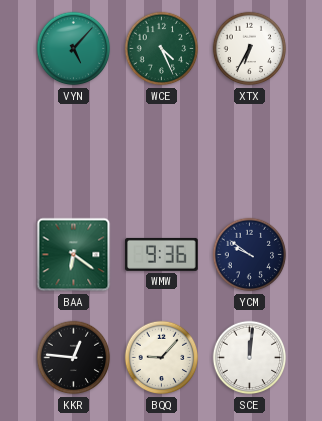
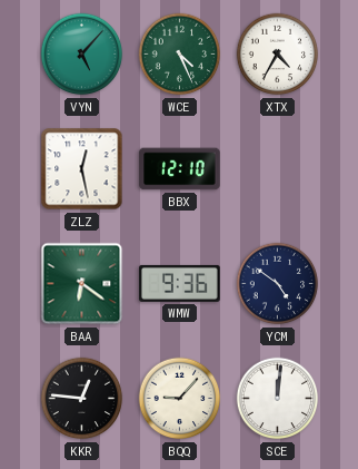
XTX: 6:35 -> 4:35
ZLZ: none -> 12:28
BBX: none -> 12:10
YCM: 9:51 -> 4:51
